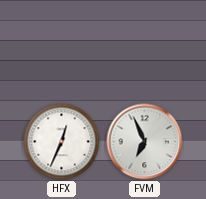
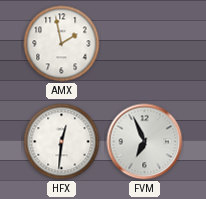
AMX: none -> 1:58
HFX: 12:34 -> 12:31
